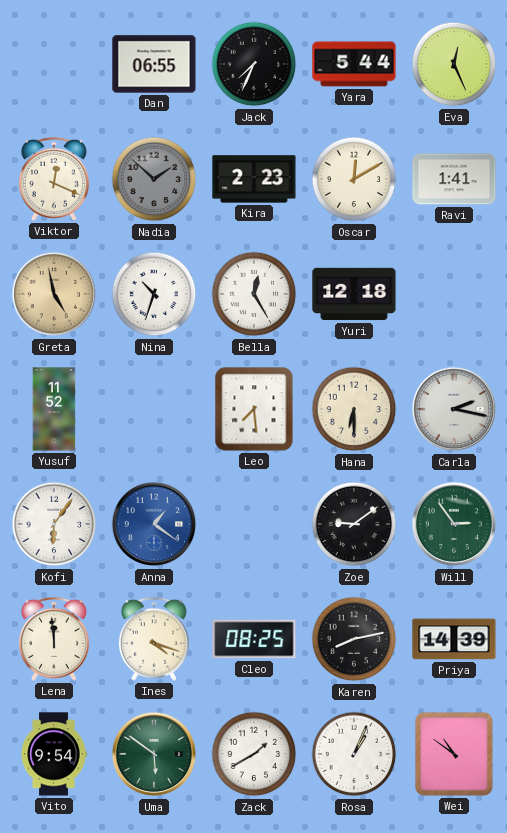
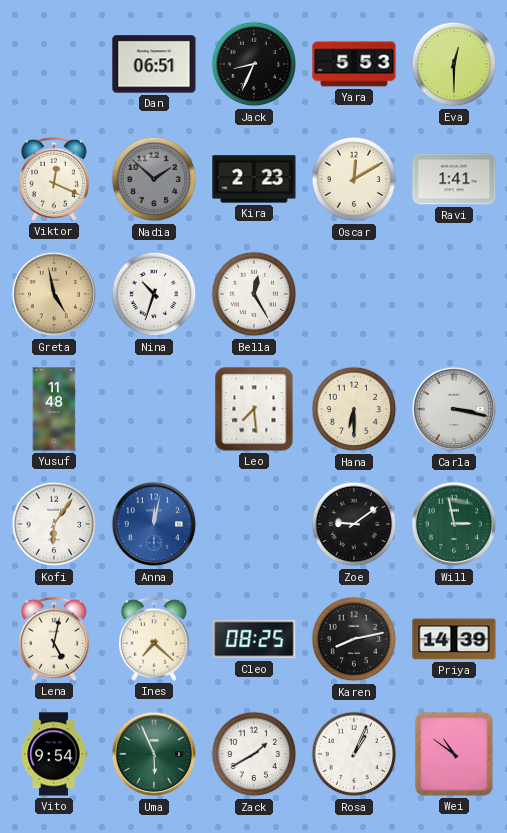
Dan: 06:55 -> 06:51
Jack: 7:34 -> 8:34
Yara: 5:44 -> 5:53
Eva: 12:26 -> 12:30
Yuri: 12:18 -> none
Yusuf: 11:52 -> 11:48
Carla: 2:17 -> 3:17
Anna: 1:21 -> 12:02
Will: 2:54 -> 2:58
Lena: 11:59 -> 5:02
Ines: 4:18 -> 7:22
Uma: 5:51 -> 5:56
